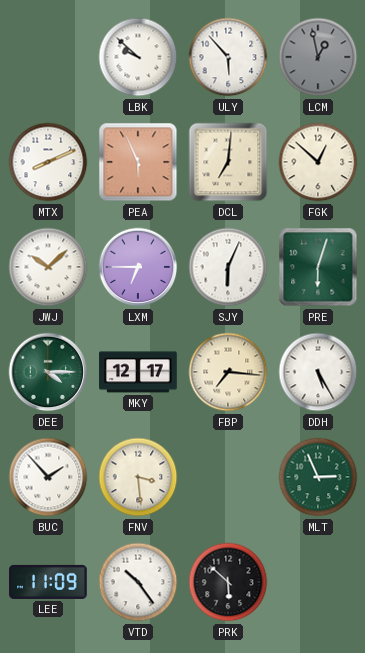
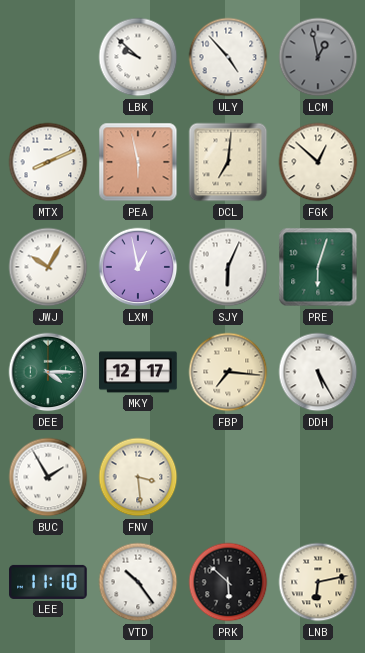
ULY: 5:53 -> 4:53
PEA: 5:56 -> 5:58
JWJ: 10:08 -> 10:05
LXM: 6:45 -> 12:58
BUC: 1:53 -> 1:55
MLT: 2:56 -> none
LEE: 11:09 -> 11:10
LNB: none -> 6:13
